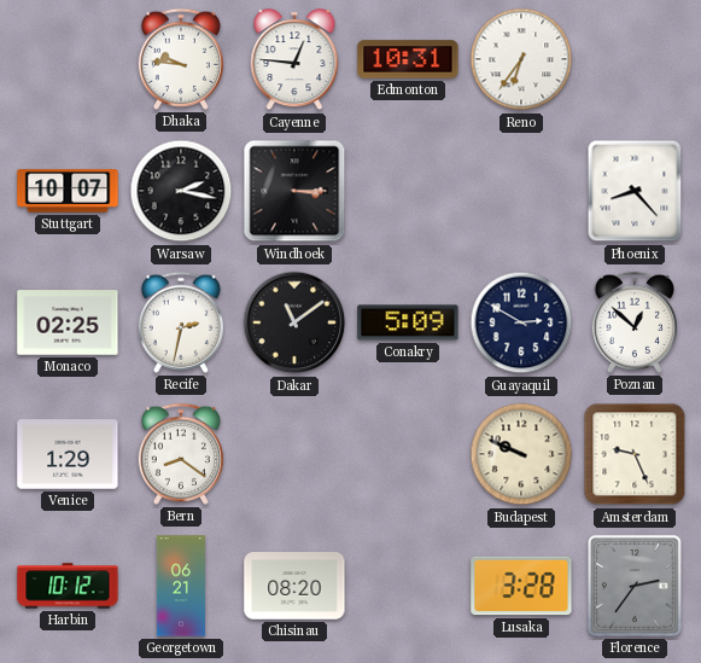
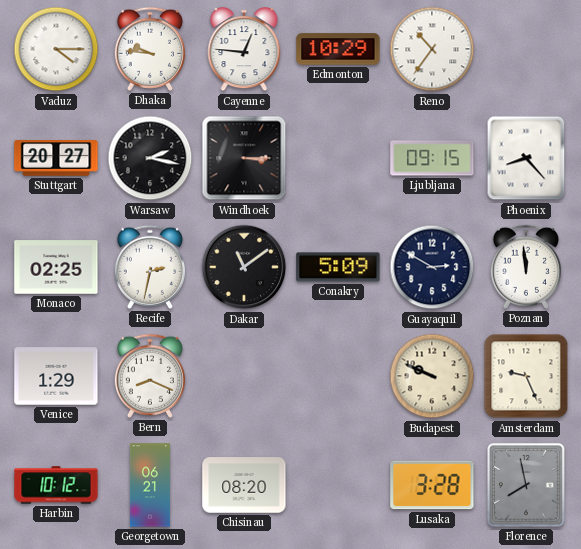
Vaduz: none -> 4:15
Edmonton: 10:31 -> 10:29
Reno: 6:36 -> 10:36
Stuttgart: 10:07 -> 20:27
Ljubljana: none -> 09:15
Poznan: 12:52 -> 11:59
Bern: 8:21 -> 8:19
Florence: 2:36 -> 7:58
